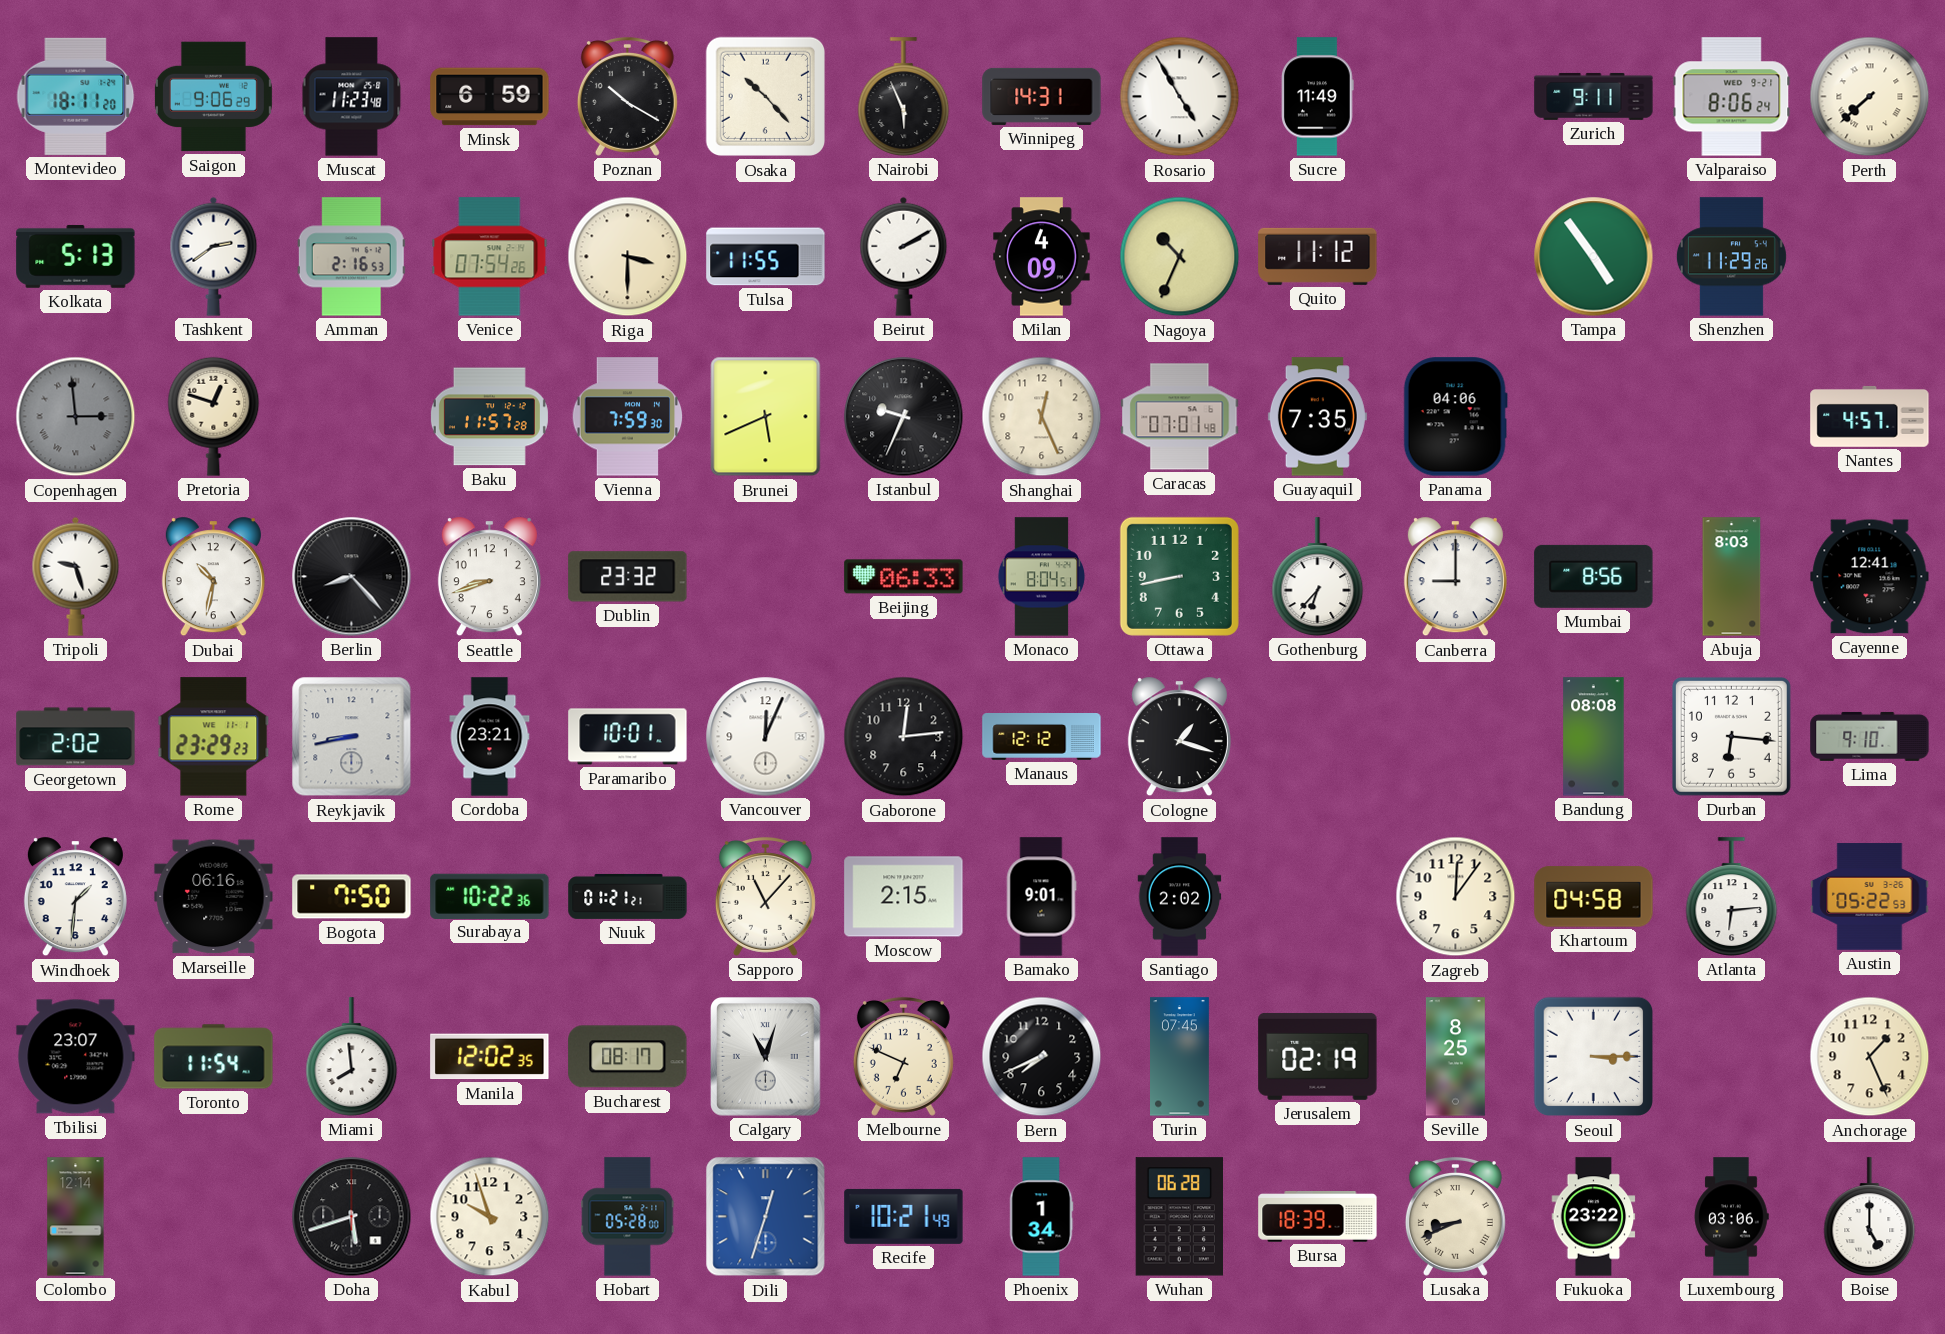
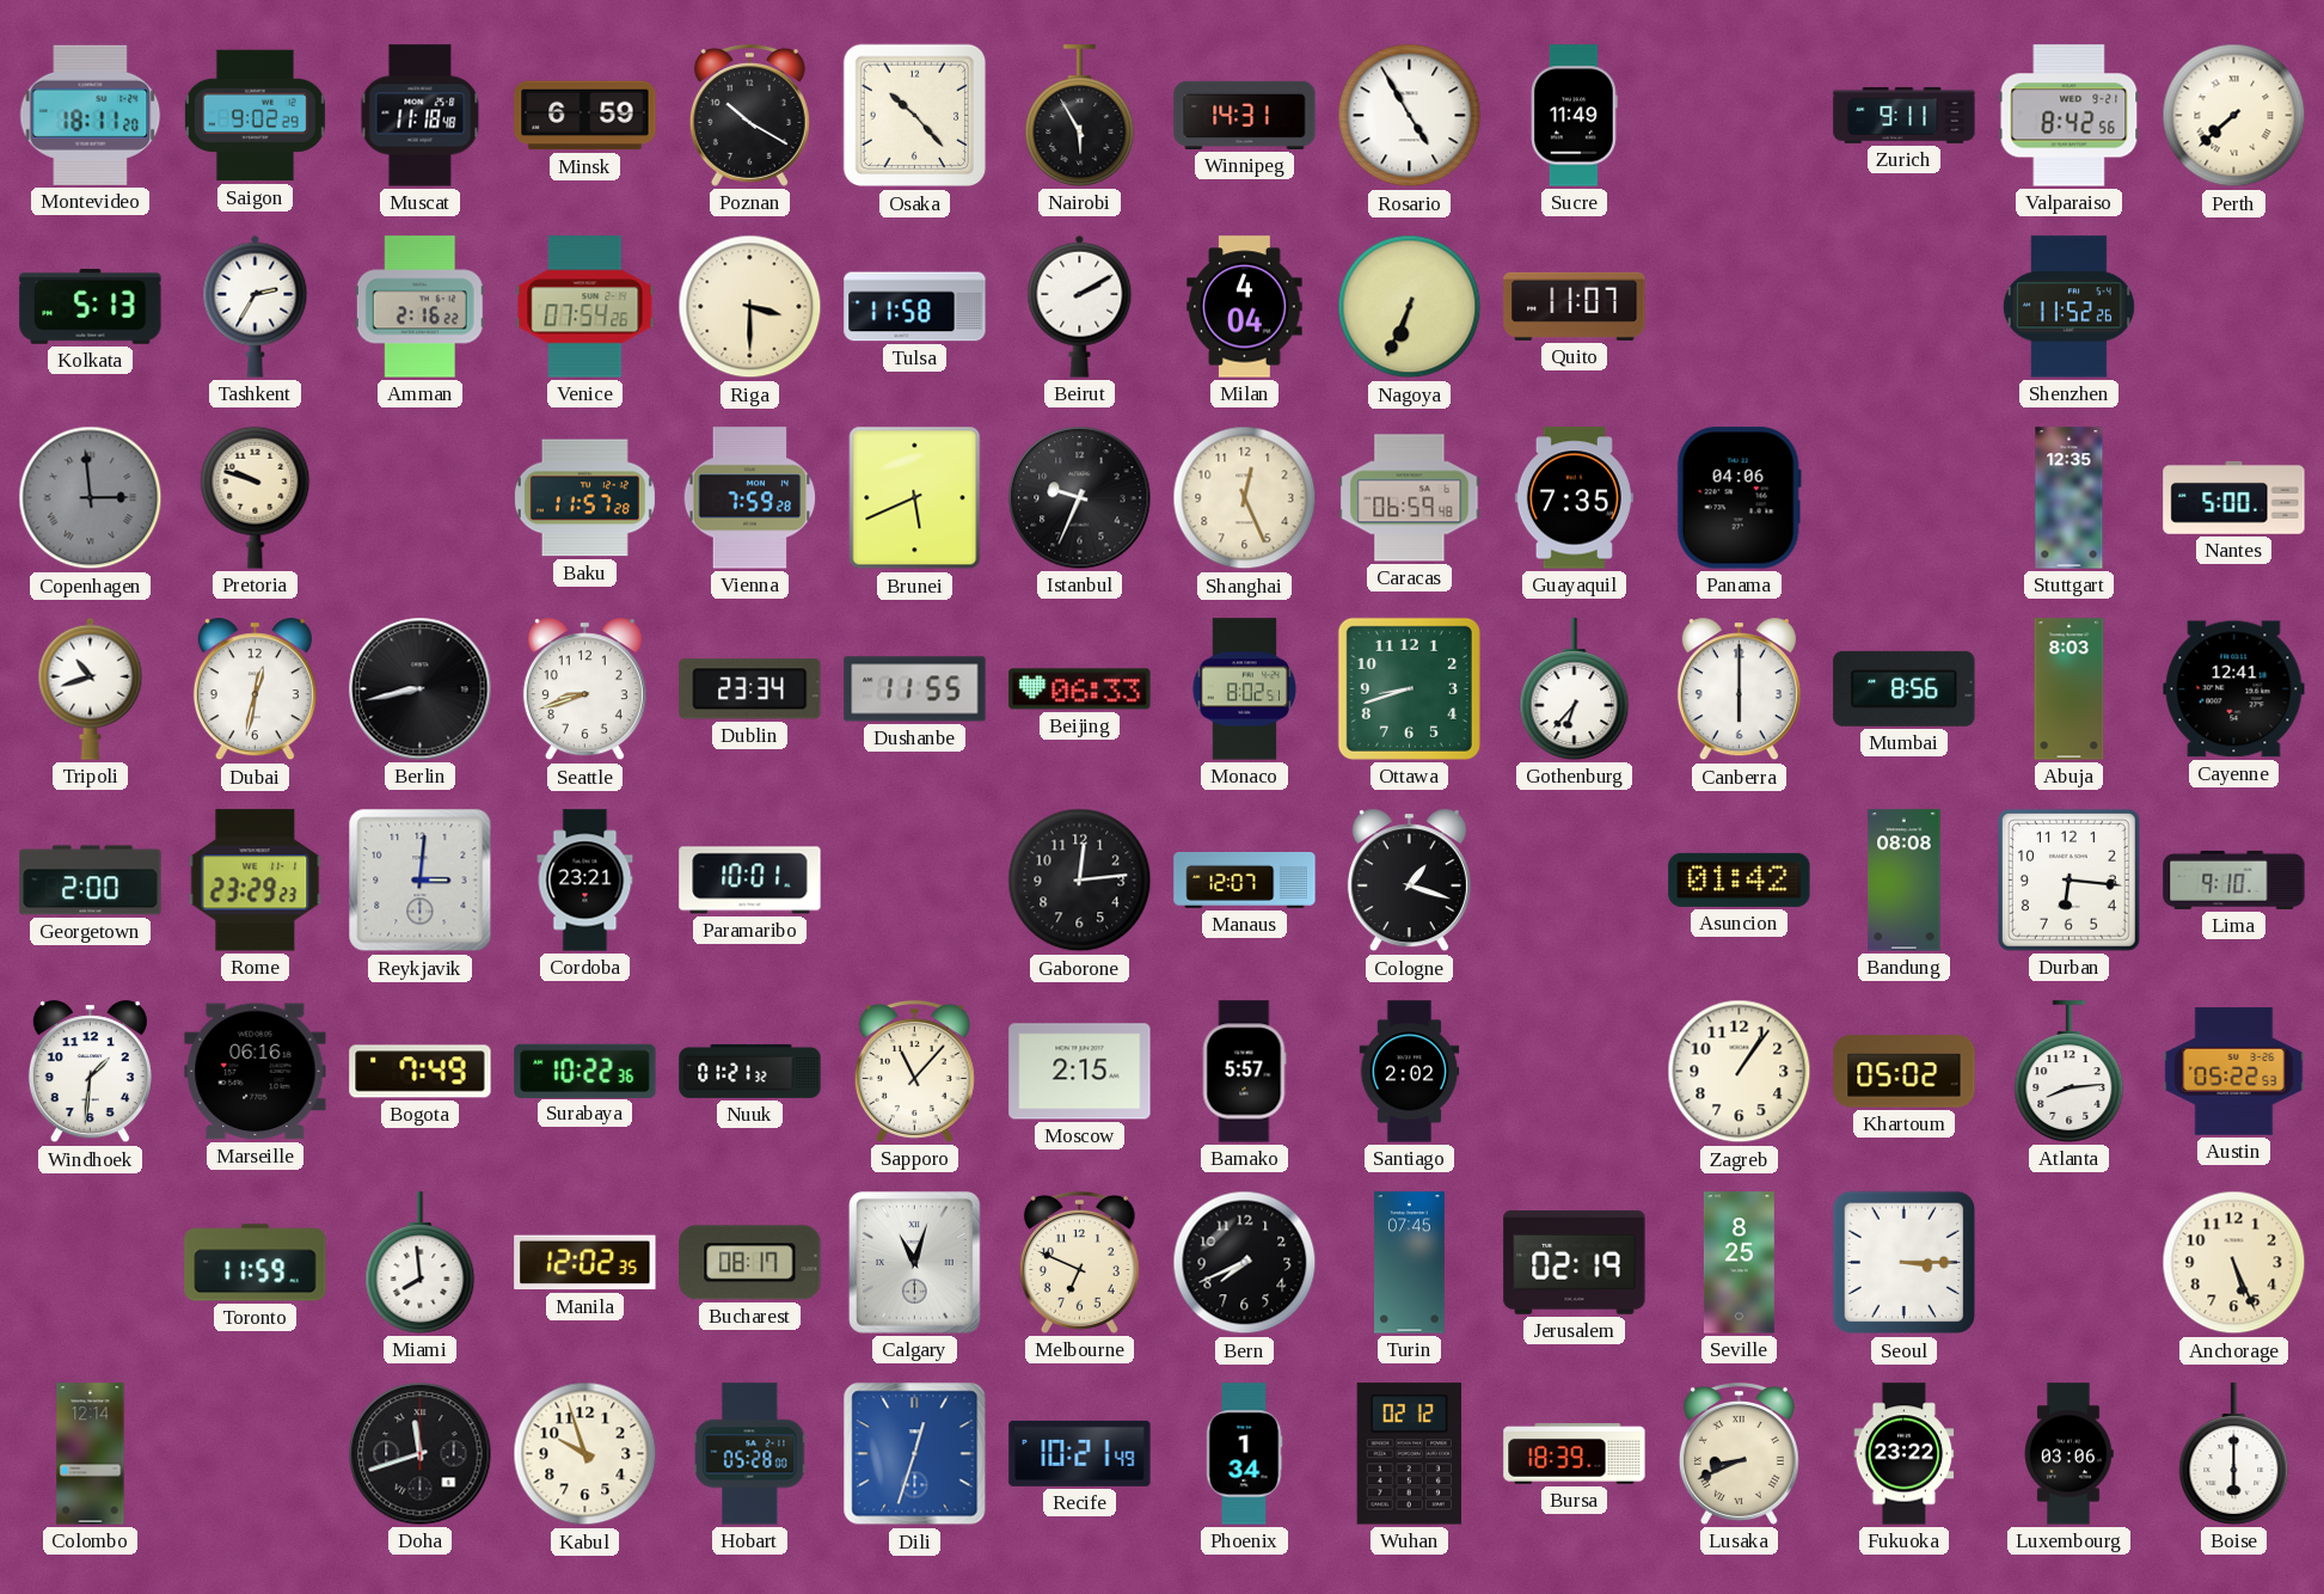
Saigon: 9:06 -> 9:02
Muscat: 11:23 -> 11:18
Nairobi: 5:56 -> 5:55
Valparaiso: 8:06 -> 8:42
Tashkent: 2:39 -> 2:35
Amman: 2:16:53 -> 2:16:22
Tulsa: 11:55 -> 11:58
Milan: 4:09 -> 4:04
Nagoya: 10:34 -> 6:34
Quito: 11:12 -> 11:07
Tampa: 4:54 -> none
Shenzhen: 11:29 -> 11:52
Pretoria: 12:48 -> 9:48
Vienna: 7:59:30 -> 7:59:28
Caracas: 07:01 -> 06:59
Stuttgart: none -> 12:35
Nantes: 4:57 -> 5:00
Tripoli: 9:27 -> 10:42
Dubai: 10:32 -> 12:32
Berlin: 8:23 -> 8:43
Dublin: 23:32 -> 23:34
Dushanbe: none -> 11:55
Monaco: 8:04 -> 8:02
Ottawa: 8:43 -> 8:42
Canberra: 9:00 -> 6:00
Georgetown: 2:02 -> 2:00
Reykjavik: 8:43 -> 3:01
Vancouver: 12:04 -> none
Manaus: 12:12 -> 12:07
Asuncion: none -> 01:42
Bogota: 7:50 -> 7:49
Nuuk: 01:21:21 -> 01:21:32
Bamako: 9:01 -> 5:57
Zagreb: 12:06 -> 1:06
Khartoum: 04:58 -> 05:02
Atlanta: 6:14 -> 8:14
Tbilisi: 23:07 -> none
Toronto: 11:54 -> 11:59
Anchorage: 1:26 -> 5:26
Doha: 5:42 -> 11:42
Wuhan: 06:28 -> 02:12
Boise: 5:00 -> 6:00
